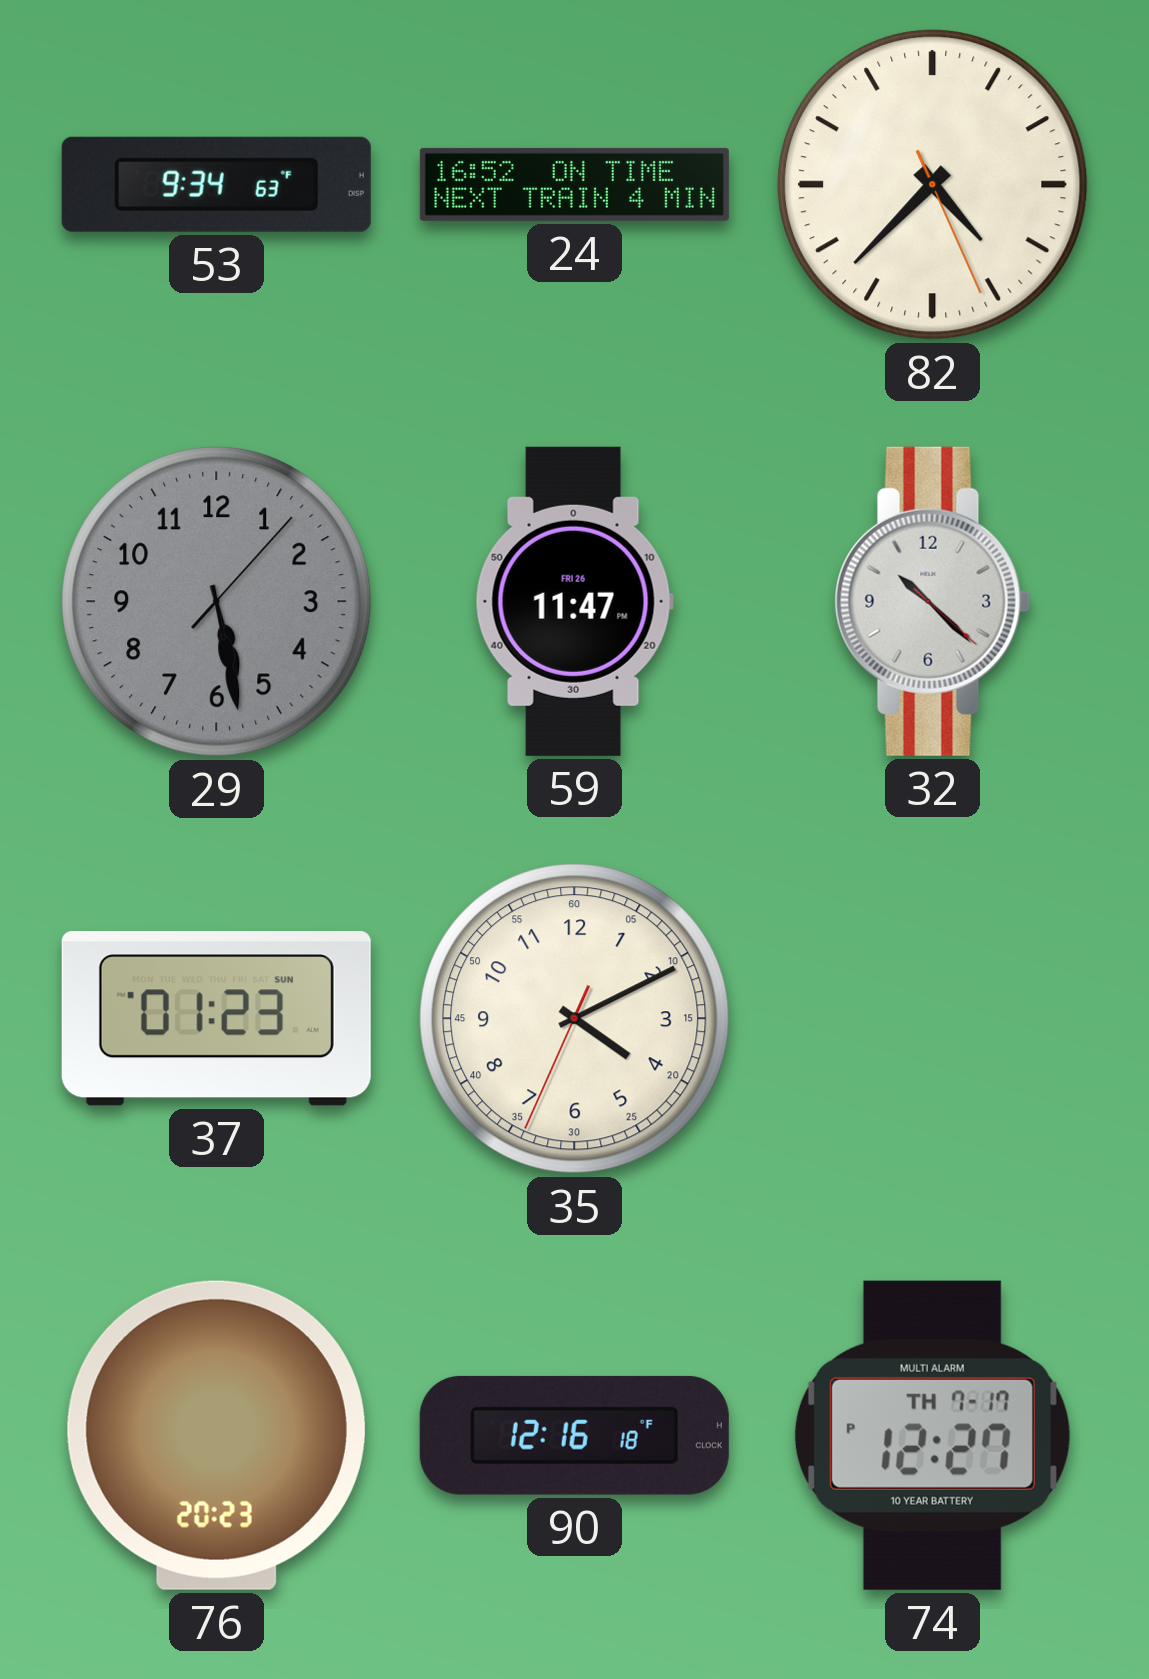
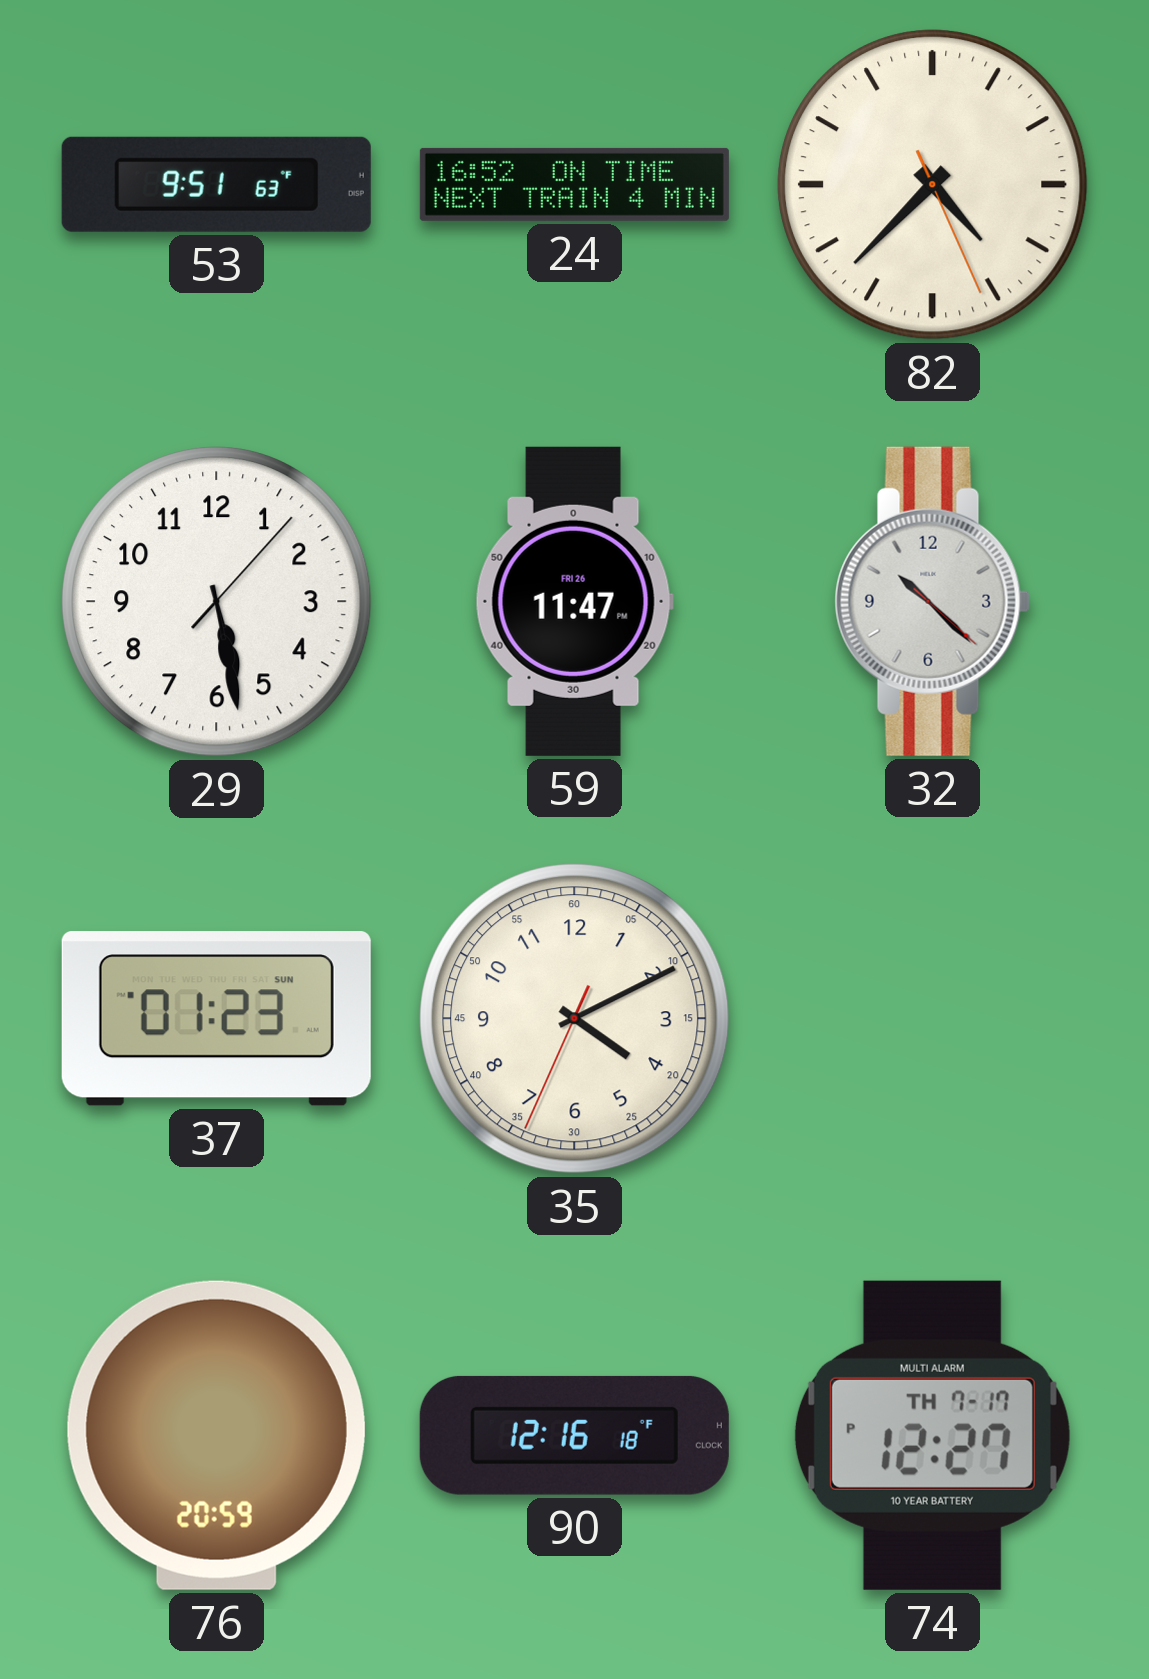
53: 9:34 -> 9:51
29 dial: grey -> white
76: 20:23 -> 20:59
